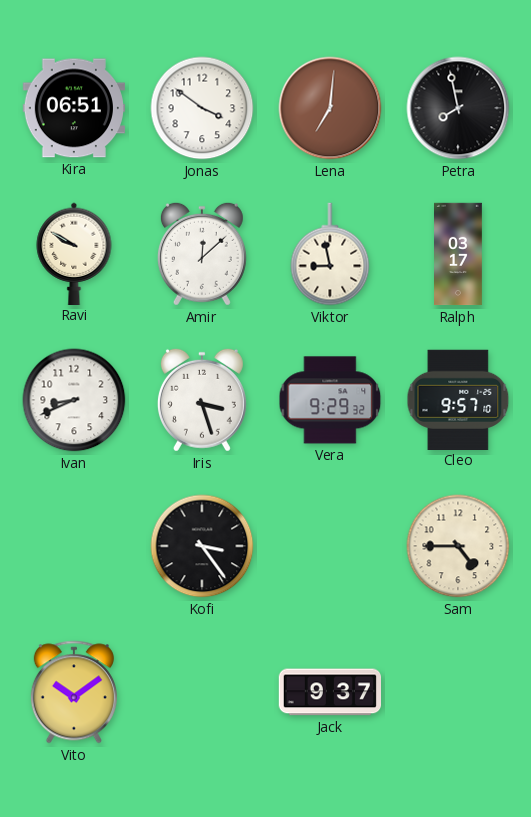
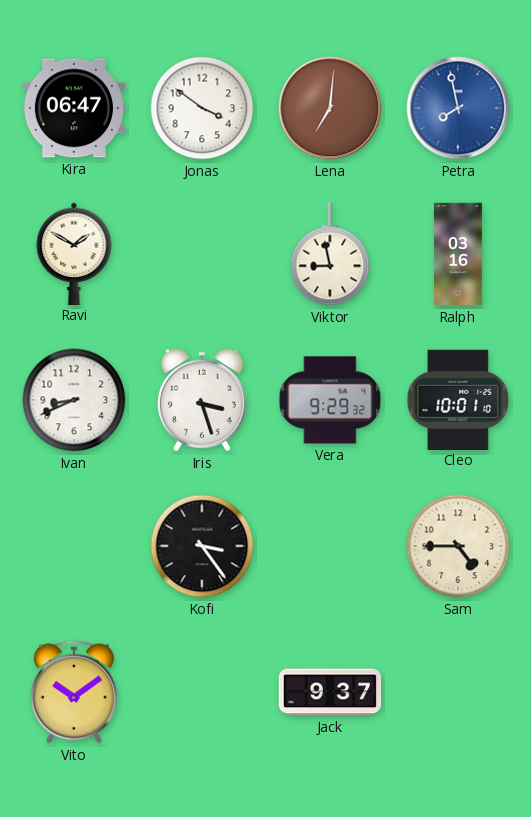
Kira: 06:51 -> 06:47
Petra dial: black -> blue
Ravi: 9:50 -> 1:50
Amir: 12:08 -> none
Ralph: 03:17 -> 03:16
Cleo: 9:57 -> 10:01
